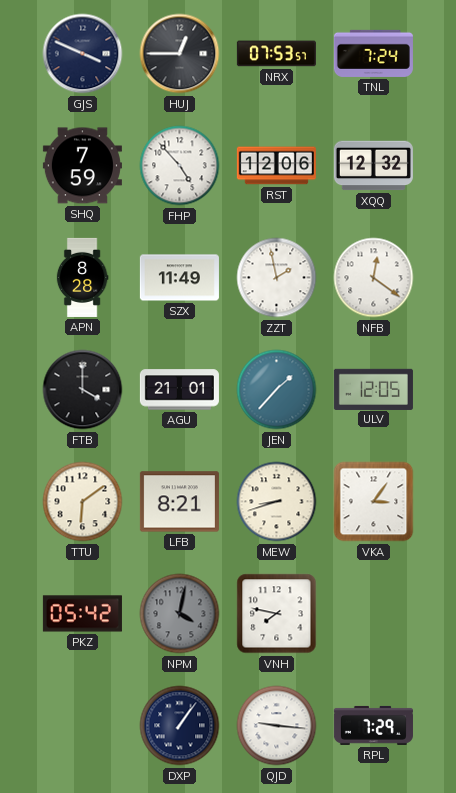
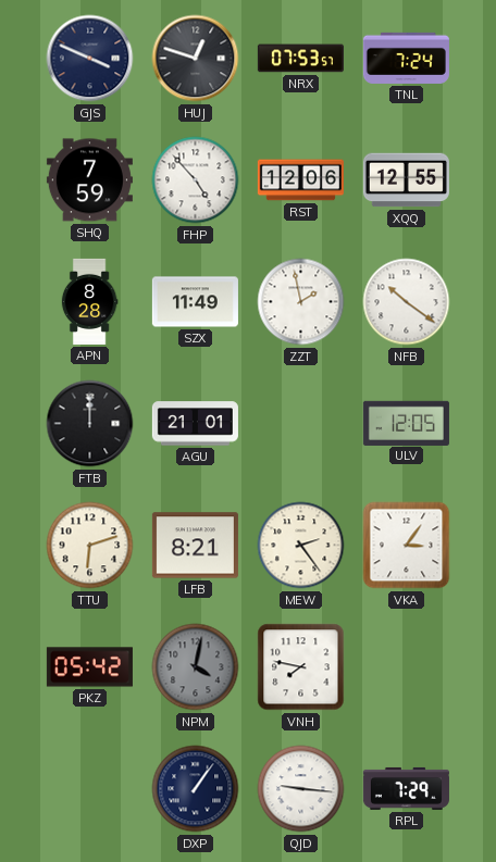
HUJ: 12:45 -> 12:48
XQQ: 12:32 -> 12:55
NFB: 12:21 -> 10:21
FTB: 4:00 -> 12:00
JEN: 1:37 -> none
TTU: 6:09 -> 6:12
MEW: 8:42 -> 2:24
